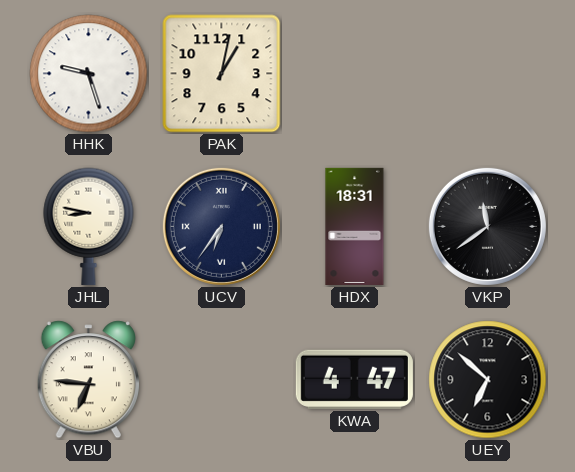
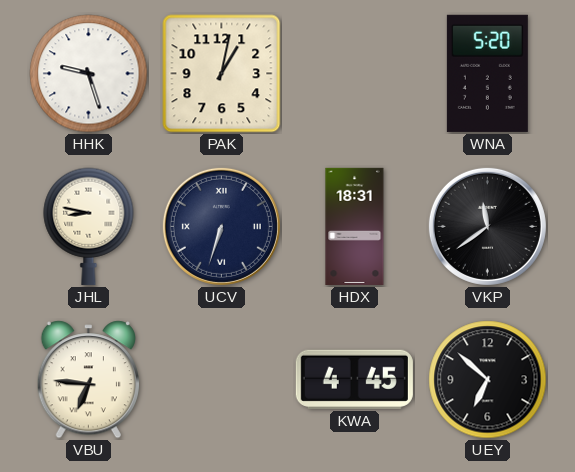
WNA: none -> 5:20
UCV: 6:36 -> 6:33
KWA: 4:47 -> 4:45
